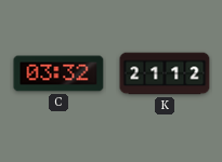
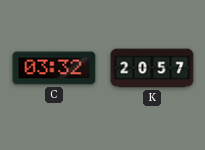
K: 21:12 -> 20:57
